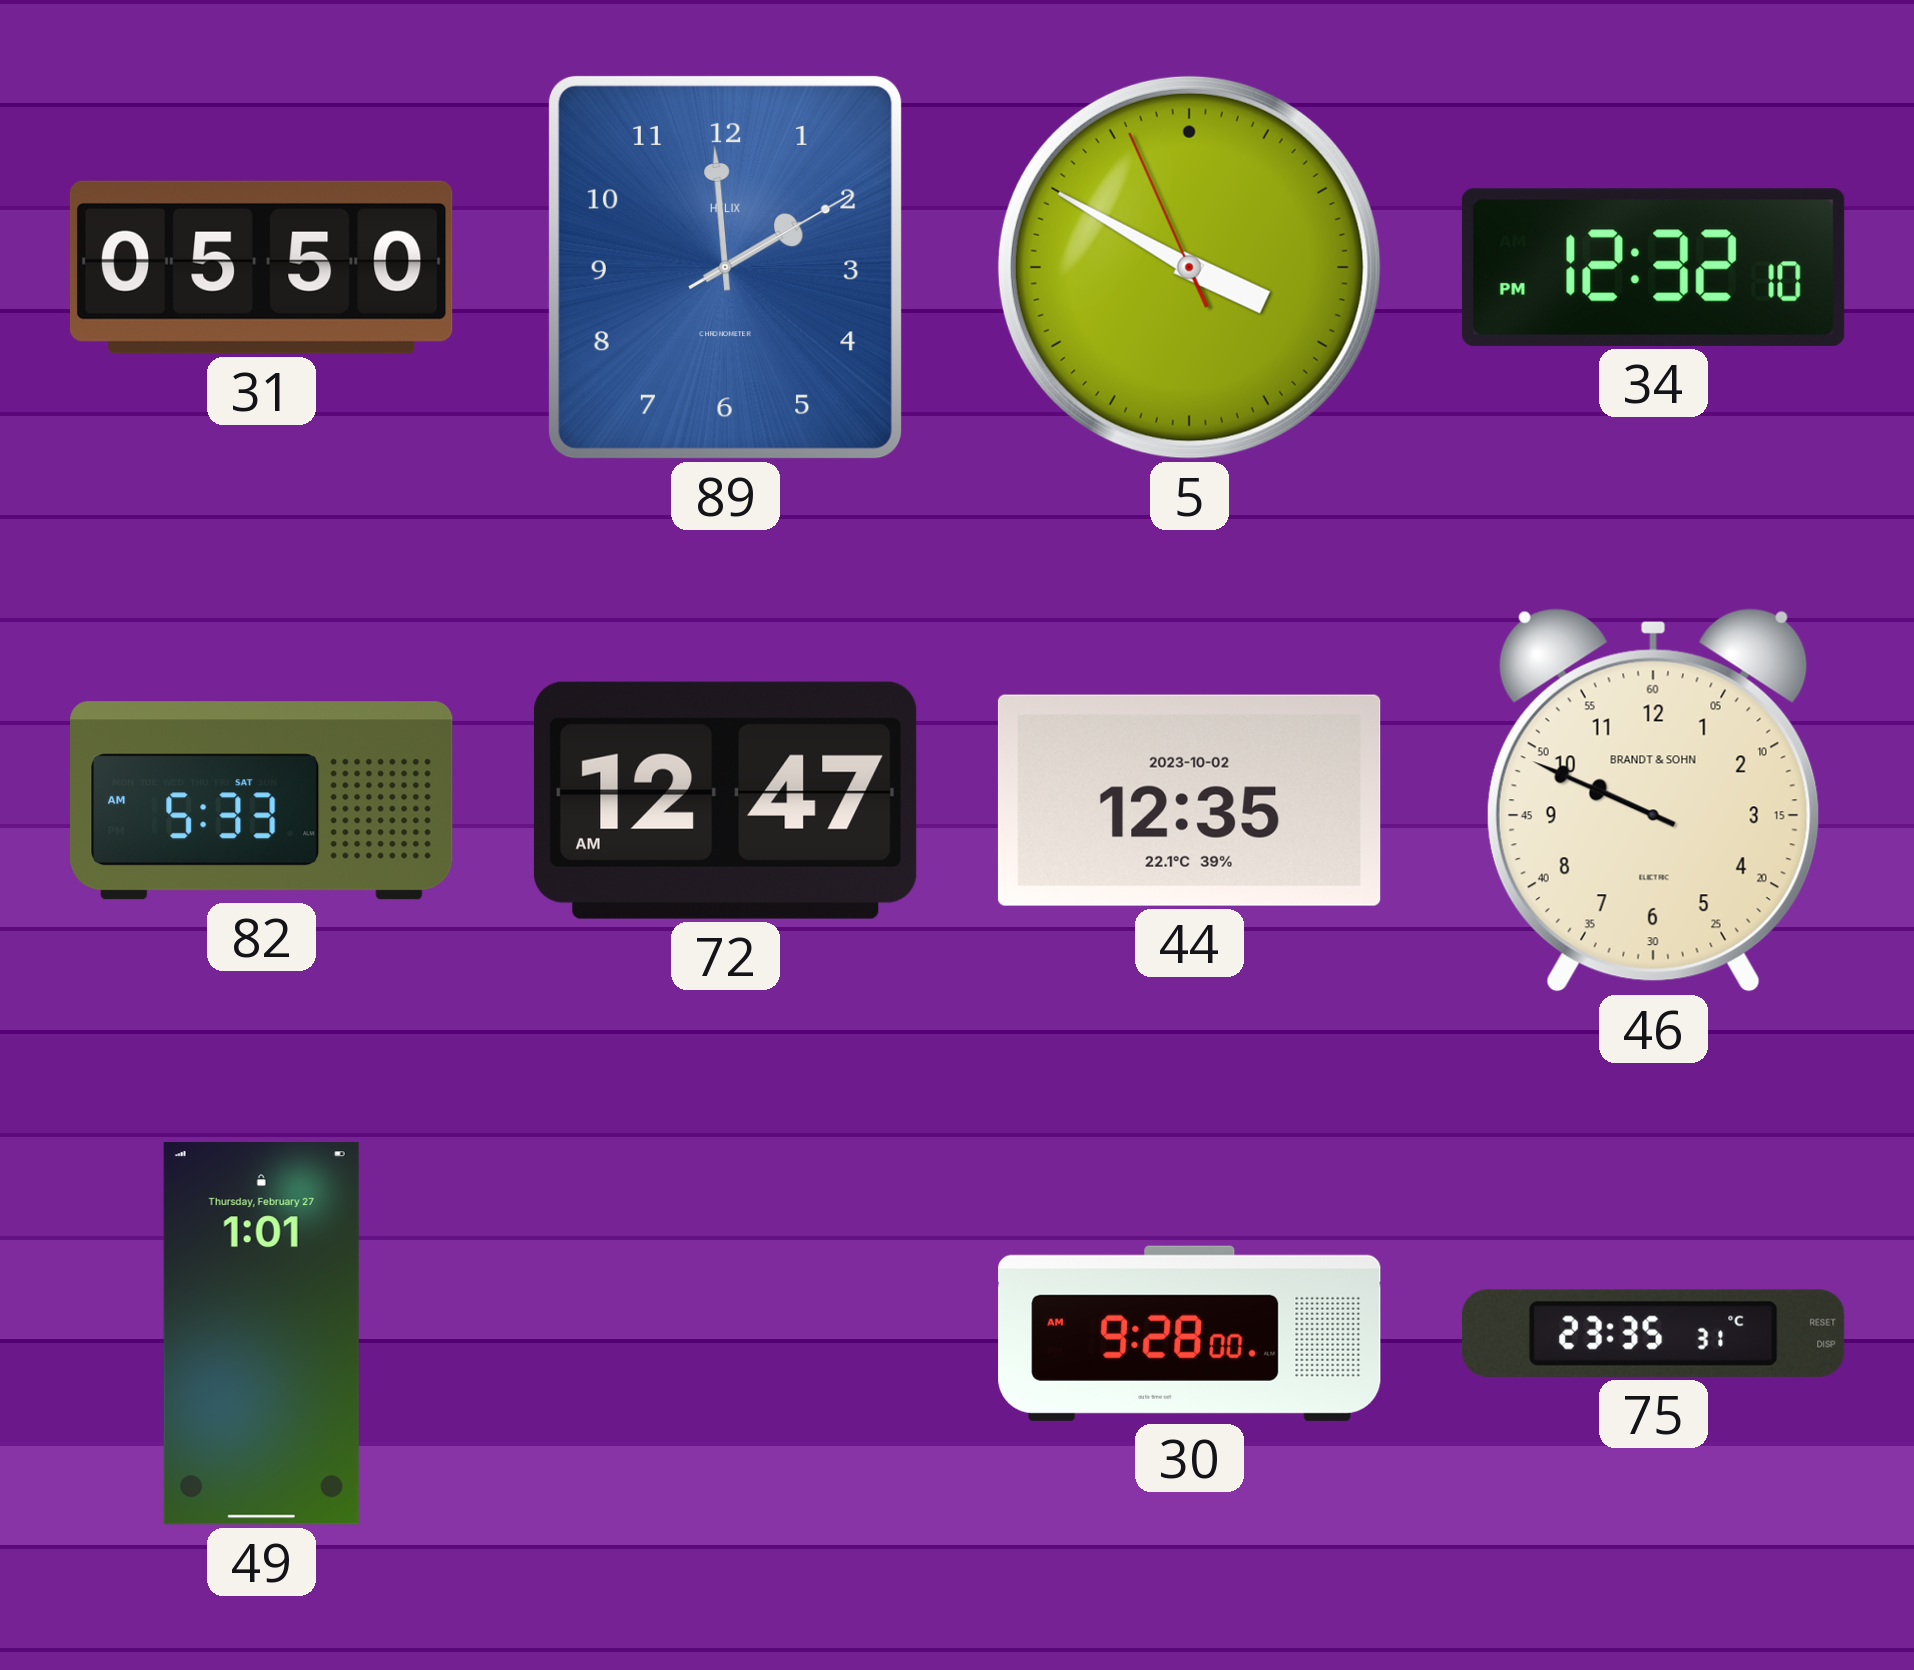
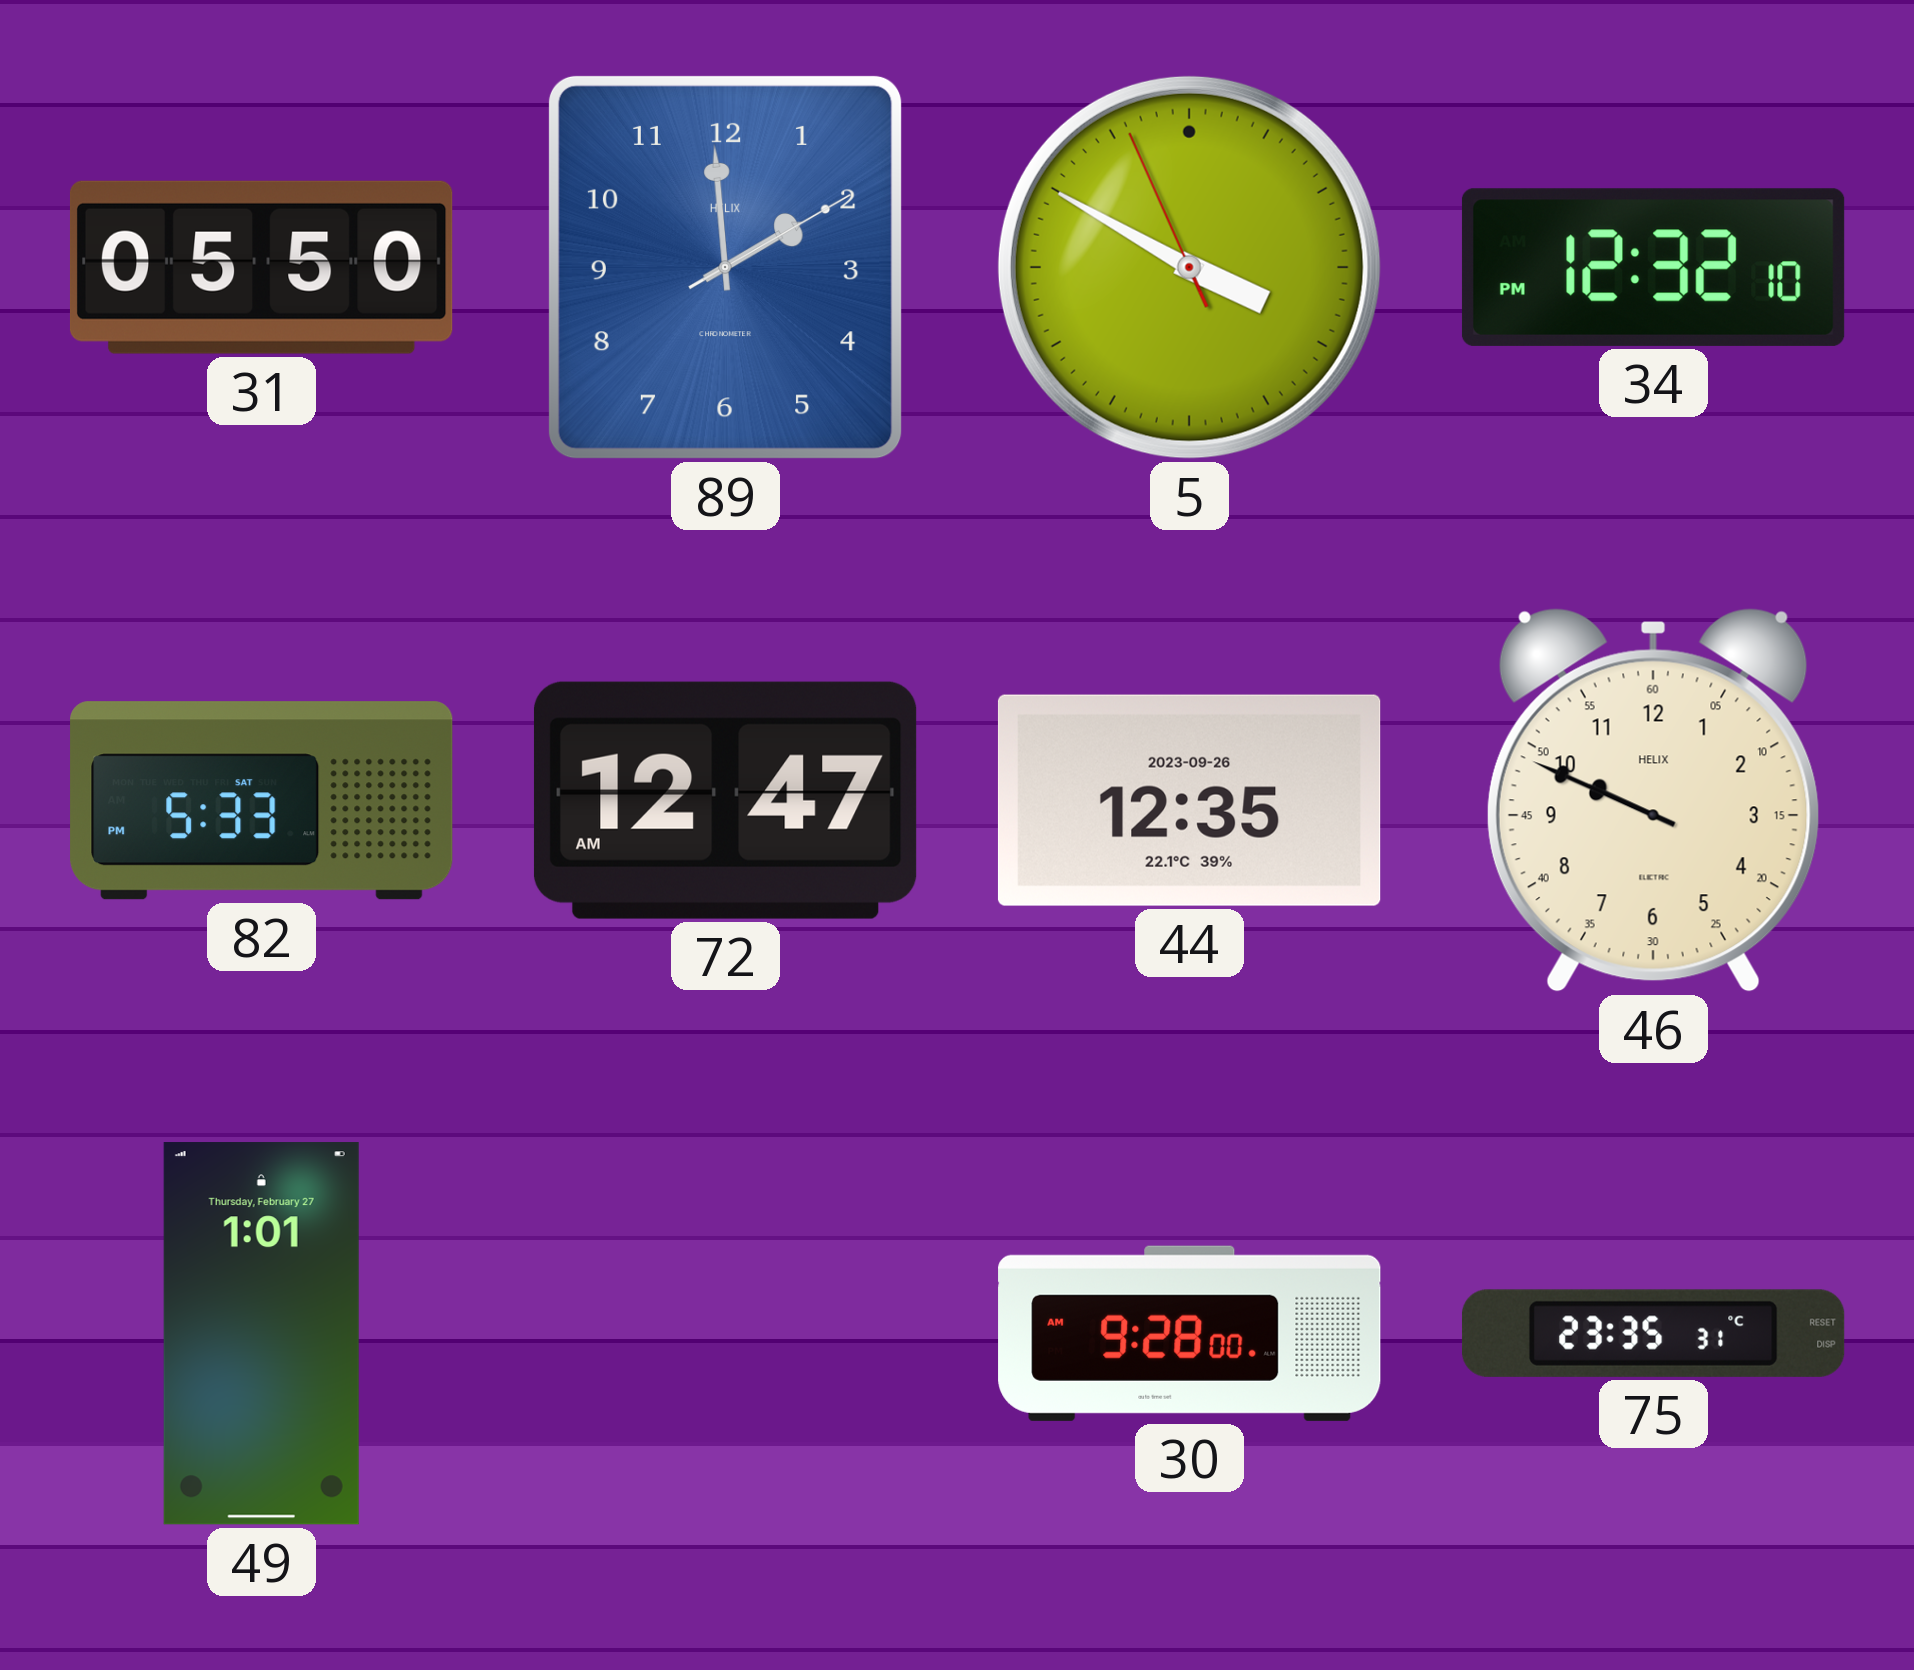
82: 5:33 AM -> 5:33 PM
44 date: 2023-10-02 -> 2023-09-26
46 brand: BRANDT & SOHN -> HELIX
